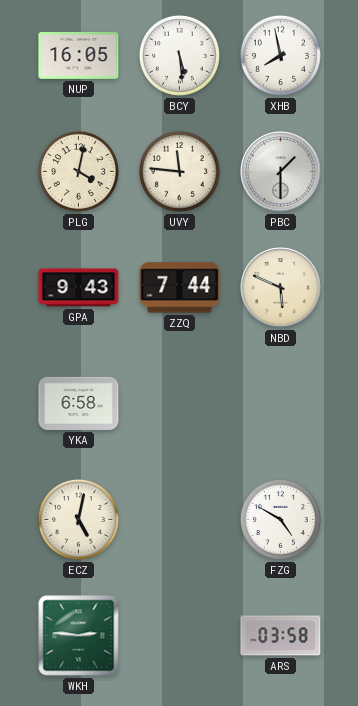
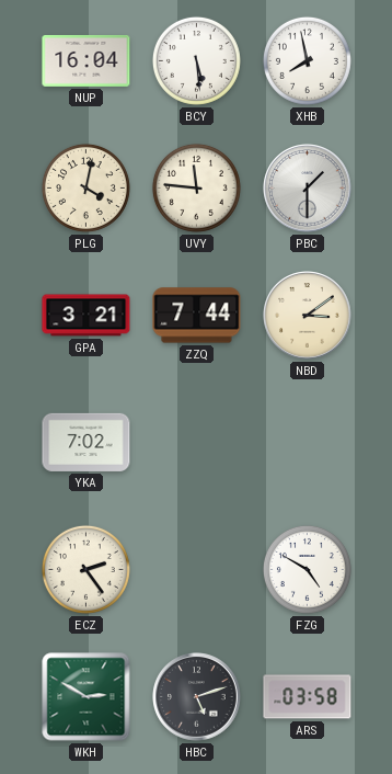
NUP: 16:05 -> 16:04
GPA: 9:43 -> 3:21
NBD: 5:49 -> 3:09
YKA: 6:58 -> 7:02
ECZ: 5:02 -> 2:24
WKH: 2:46 -> 2:50
HBC: none -> 5:12
